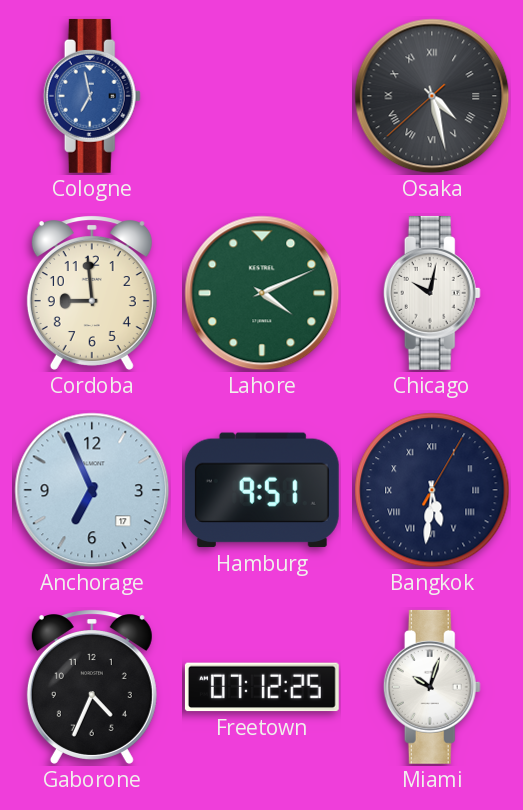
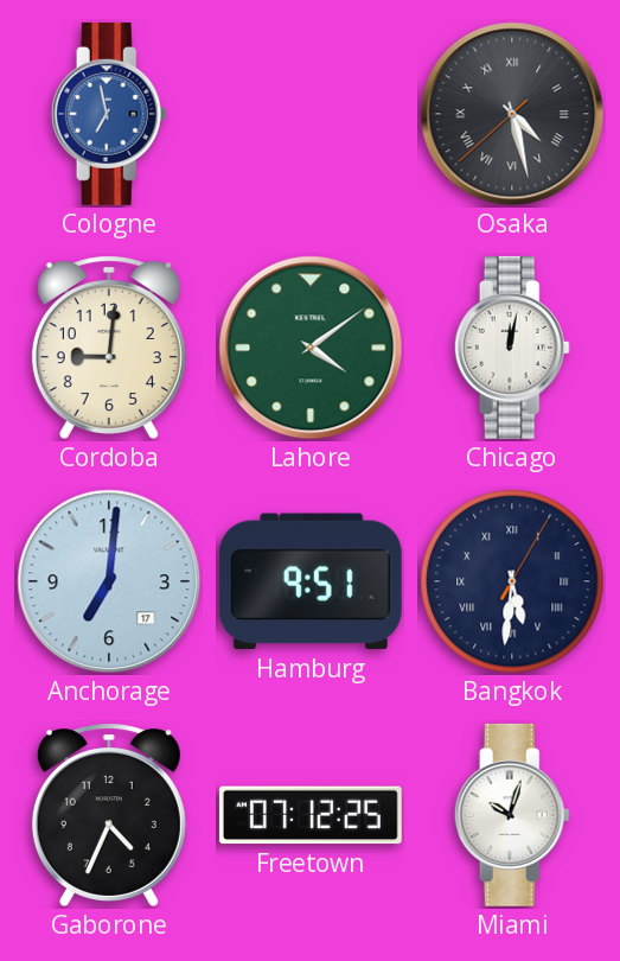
Cordoba: 8:59 -> 9:01
Lahore: 4:11 -> 4:09
Chicago: 10:02 -> 12:02
Anchorage: 6:56 -> 7:01
